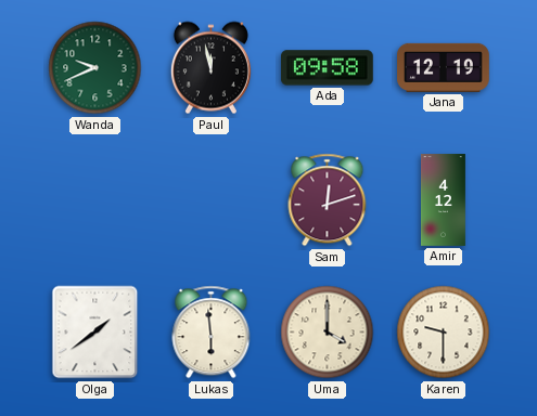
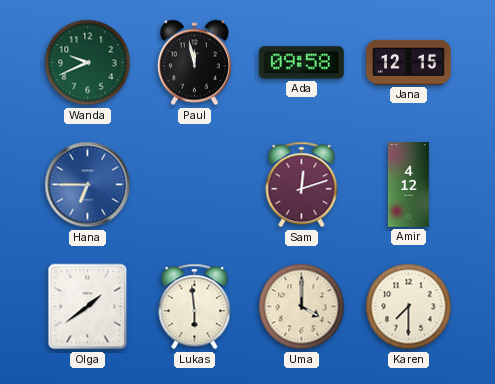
Jana: 12:19 -> 12:15
Hana: none -> 6:45
Karen: 9:30 -> 7:30
